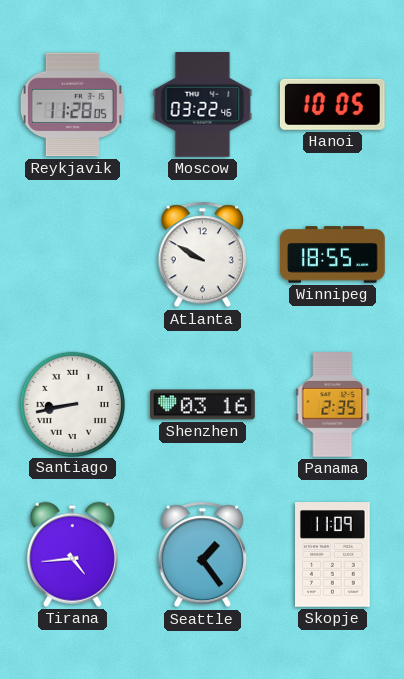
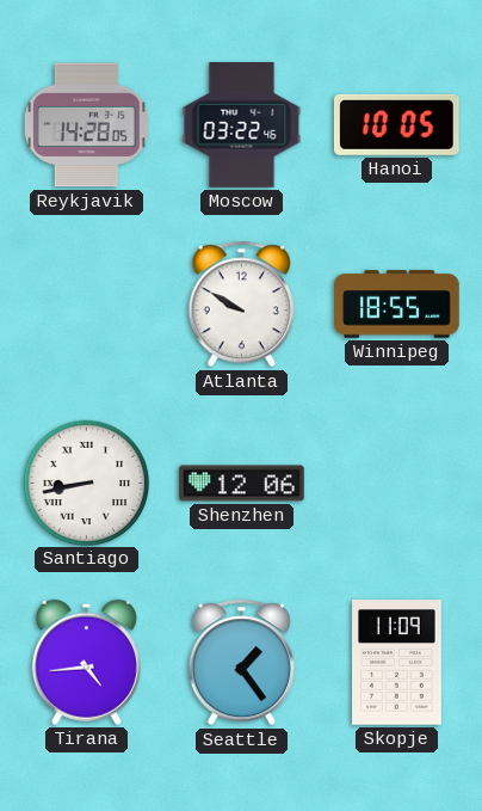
Reykjavik: 11:28 -> 14:28
Shenzhen: 03:16 -> 12:06
Panama: 2:35 -> none
